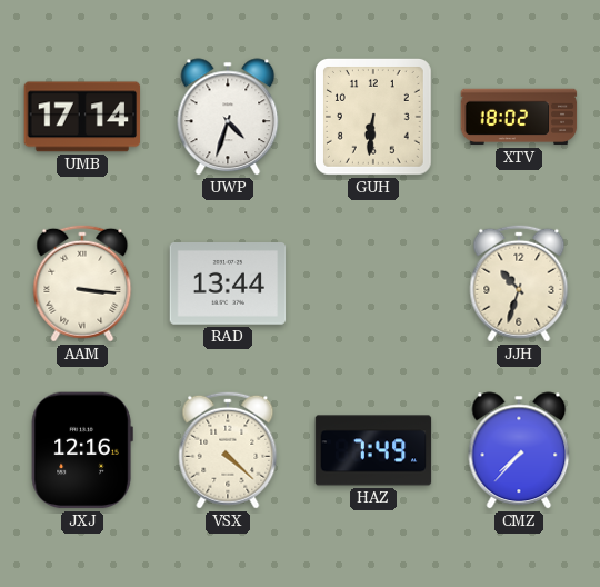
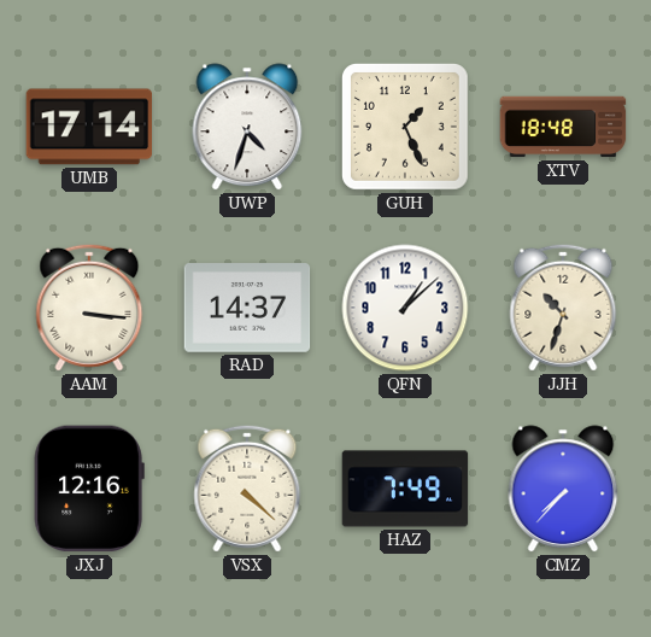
GUH: 6:31 -> 1:26
XTV: 18:02 -> 18:48
RAD: 13:44 -> 14:37
QFN: none -> 1:08
